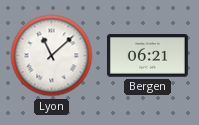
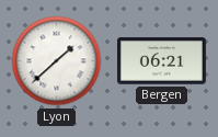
Lyon: 11:08 -> 1:38
